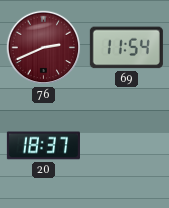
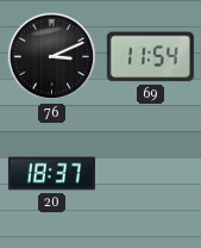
76: 2:41 -> 3:11
76 dial: burgundy -> black
